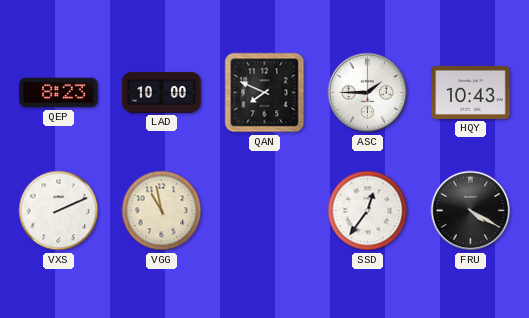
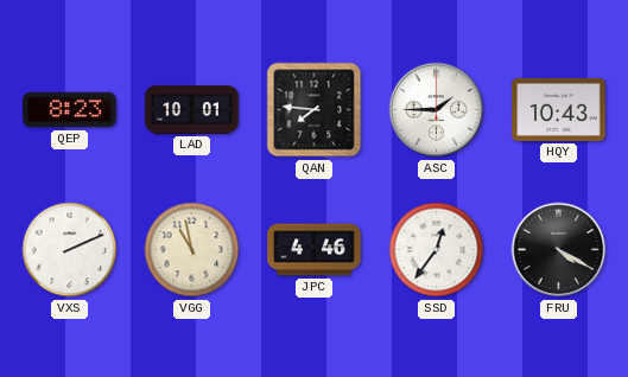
LAD: 10:00 -> 10:01
QAN: 7:49 -> 7:46
JPC: none -> 4:46
